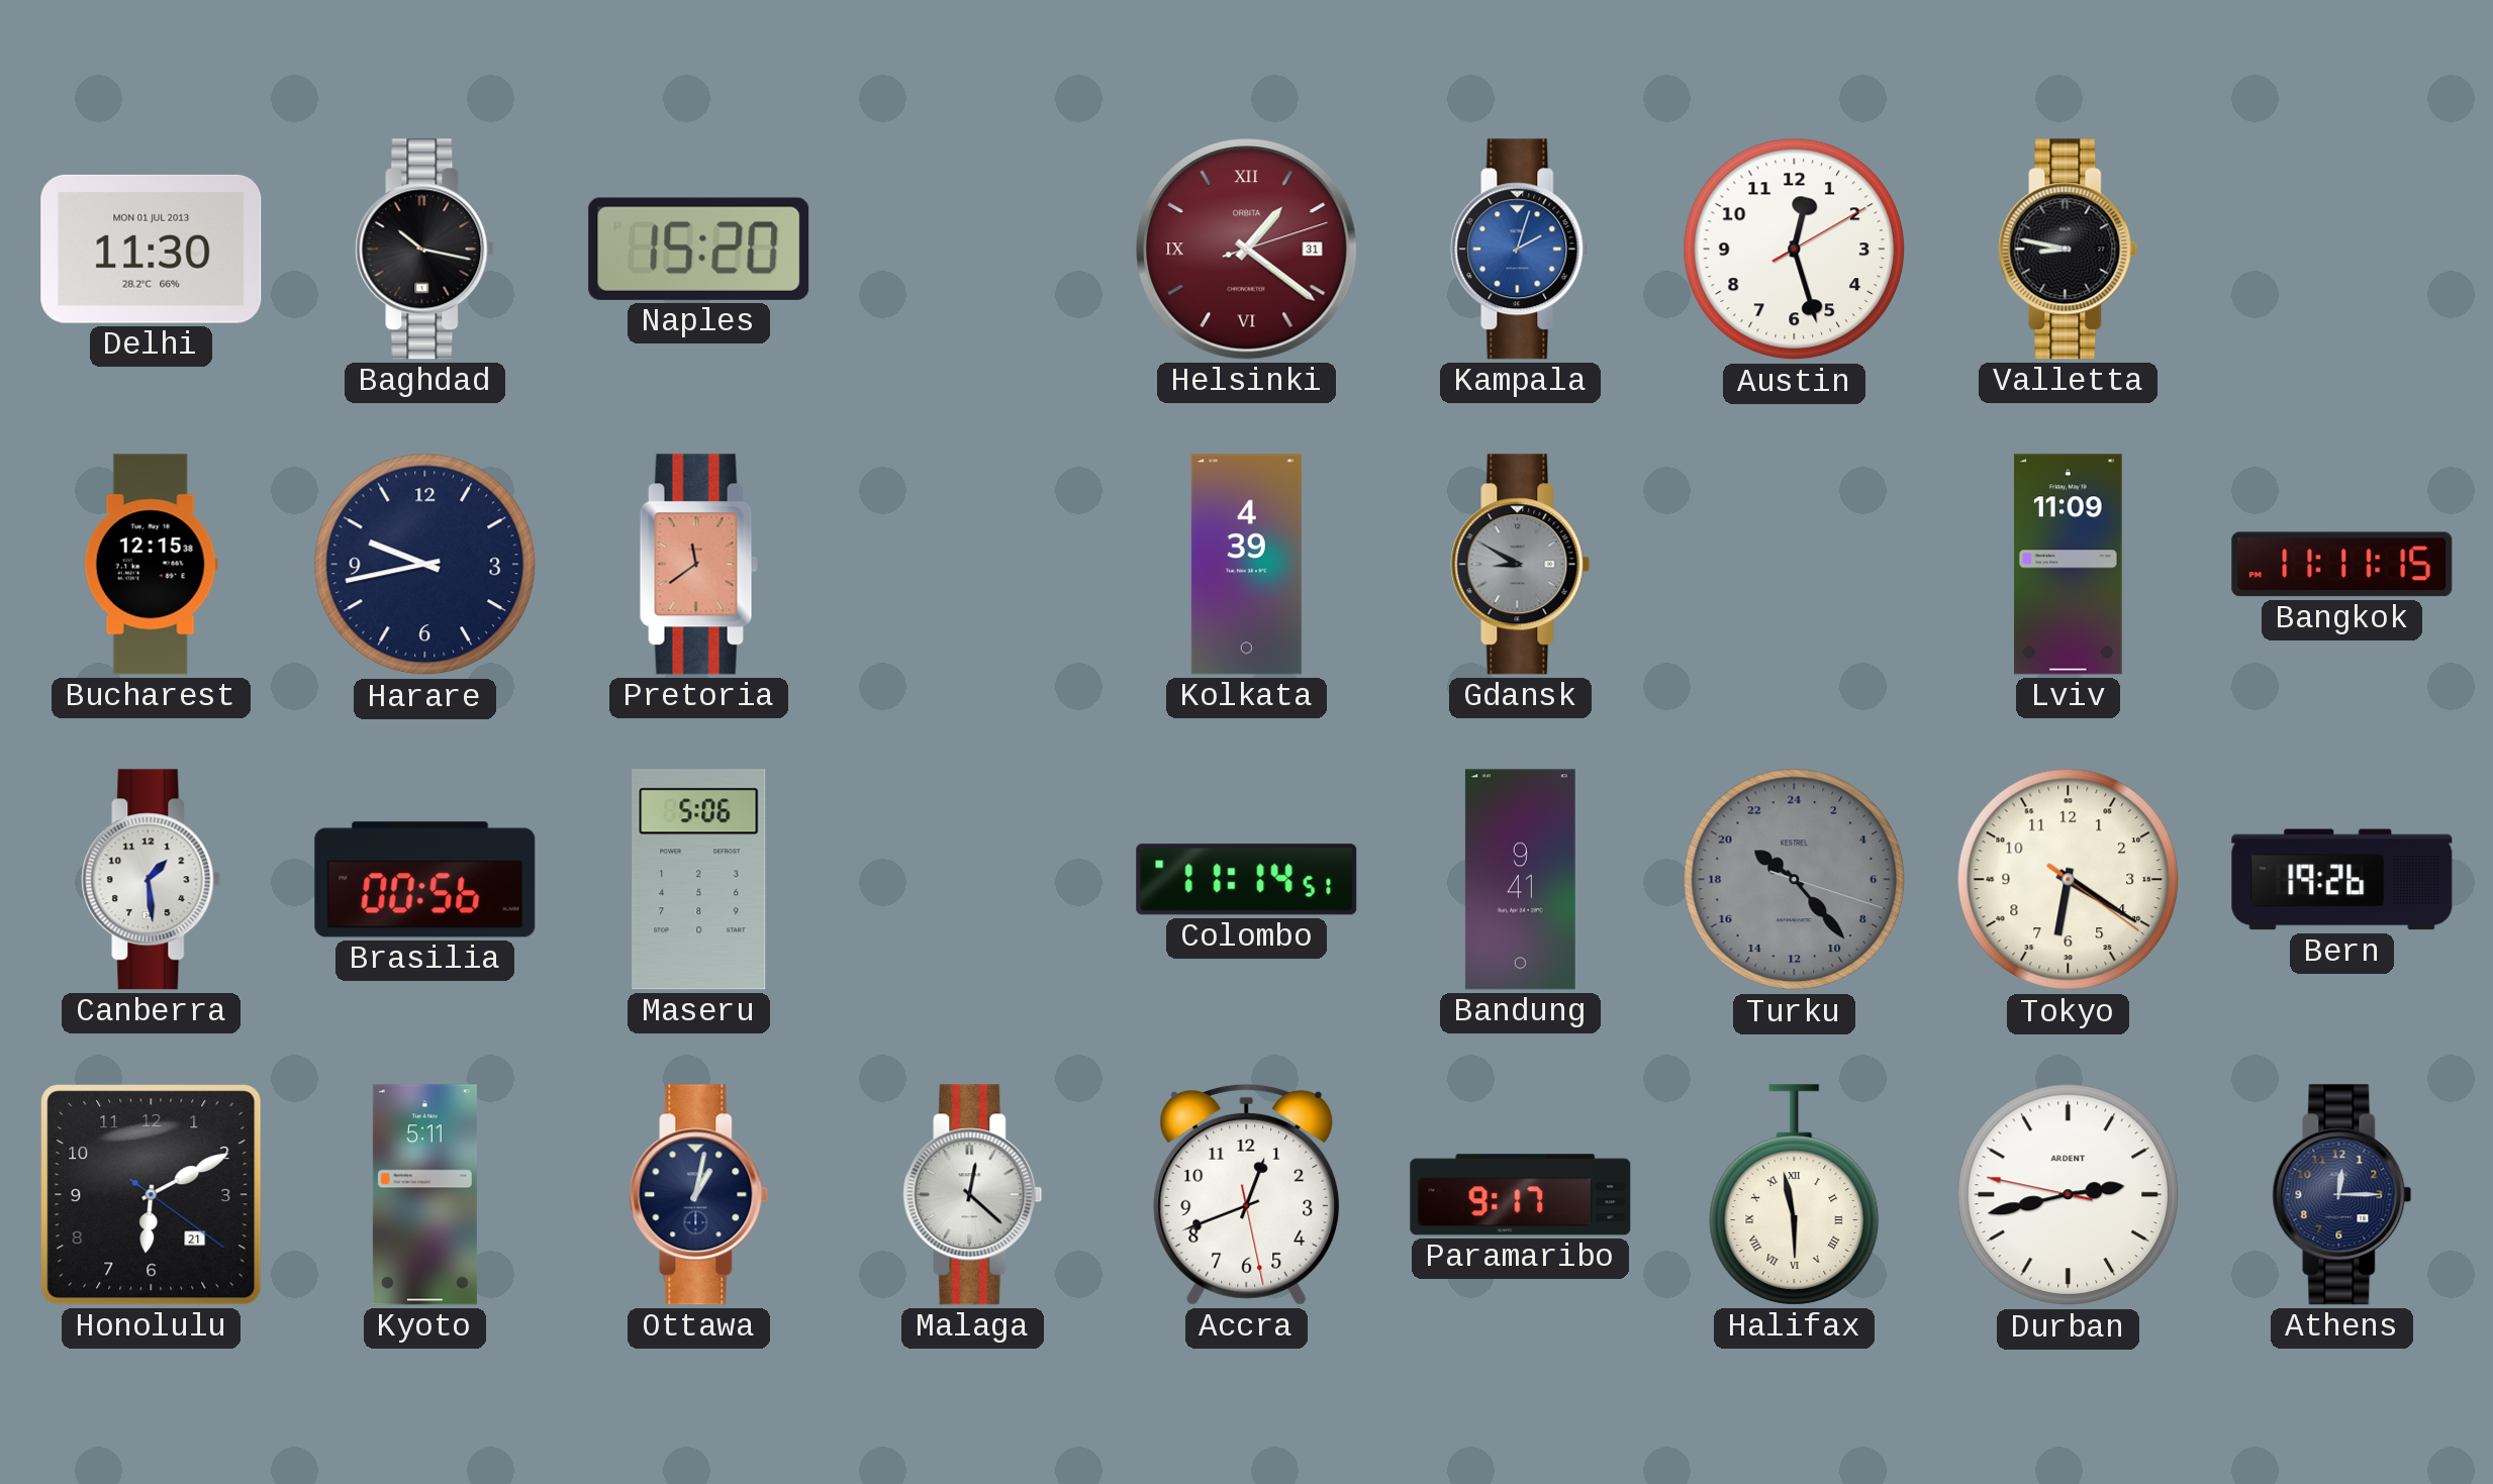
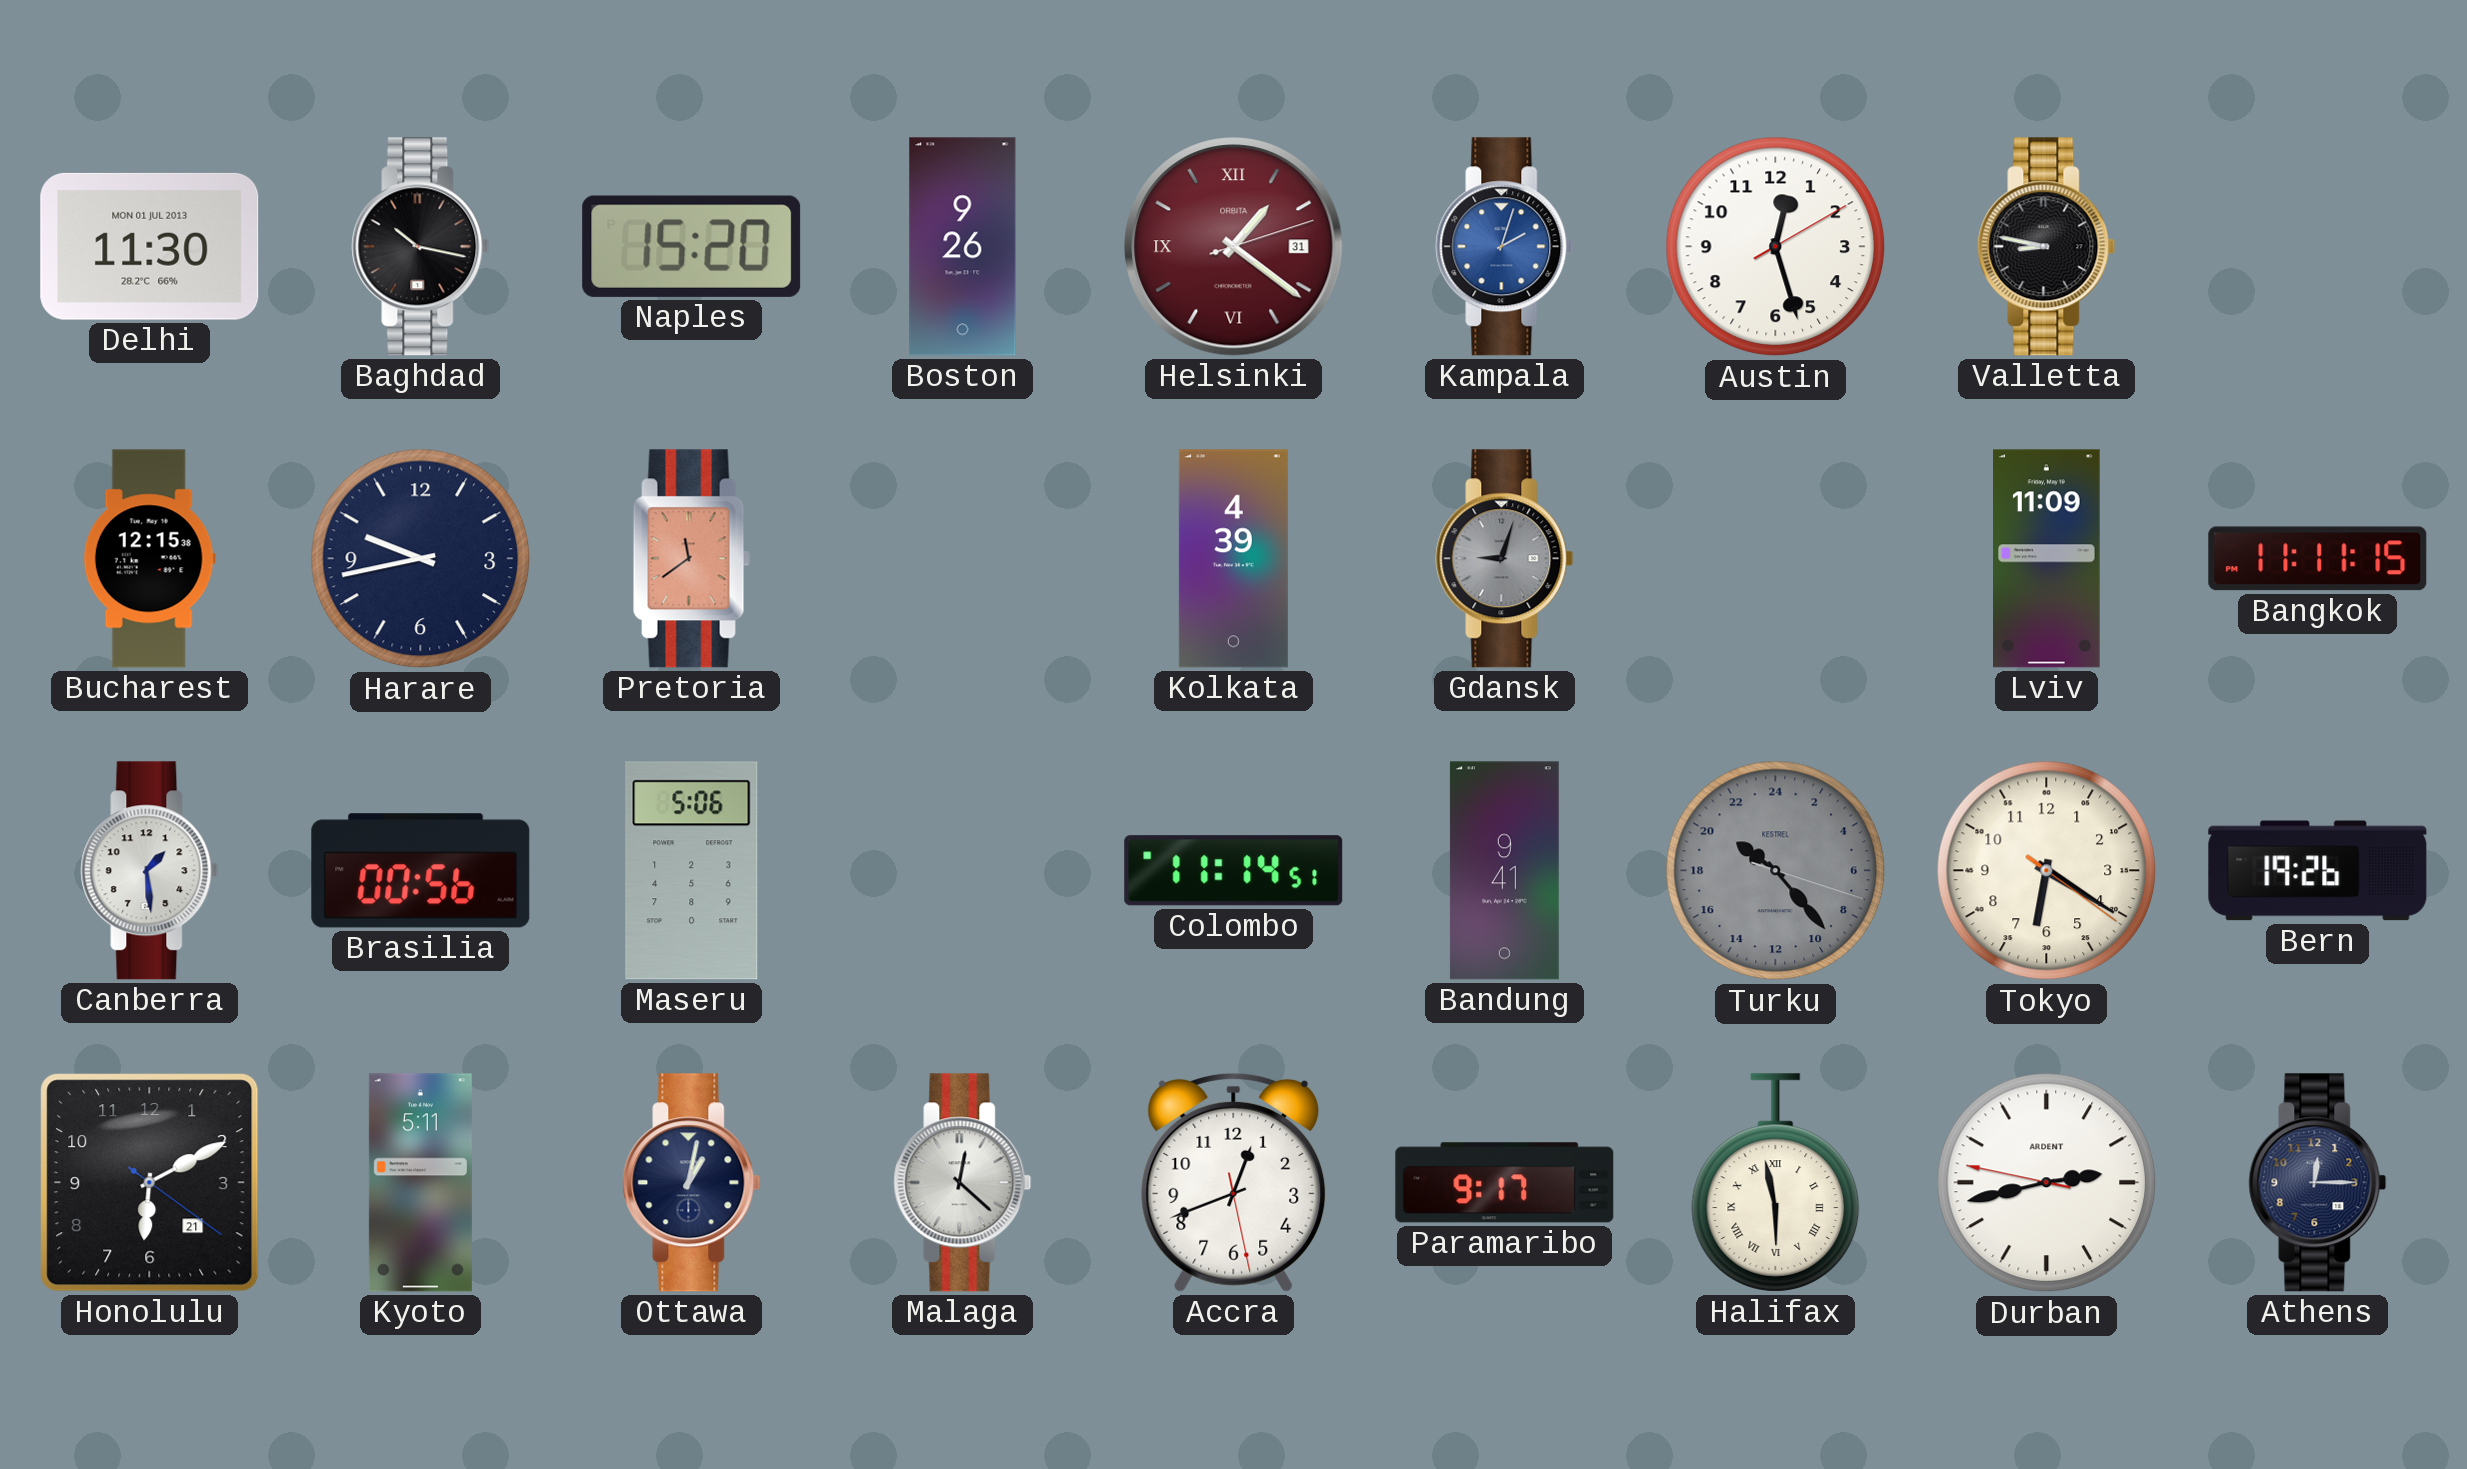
Boston: none -> 9:26
Gdansk: 8:50 -> 9:03
